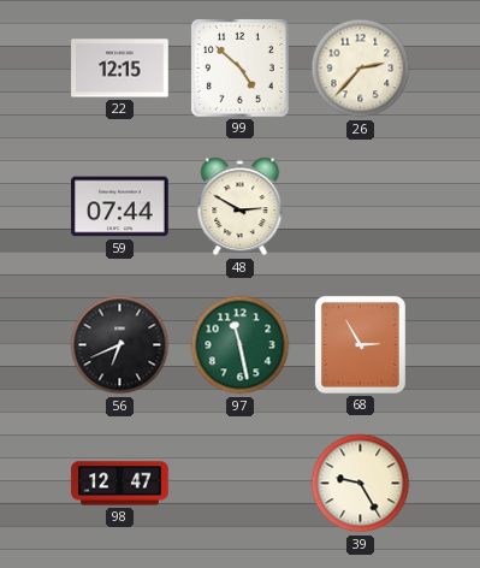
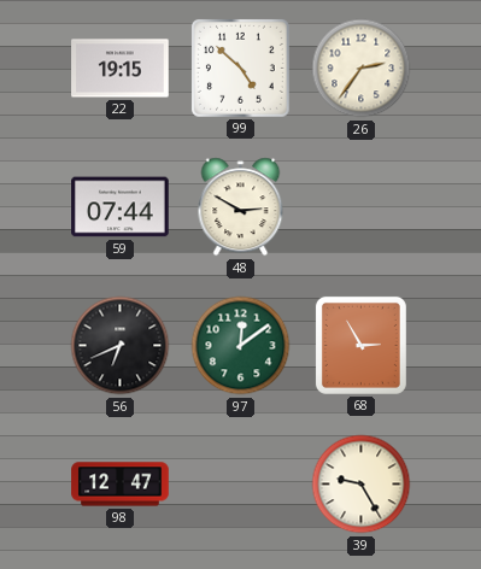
22: 12:15 -> 19:15
26: 2:37 -> 2:36
97: 11:28 -> 12:09
